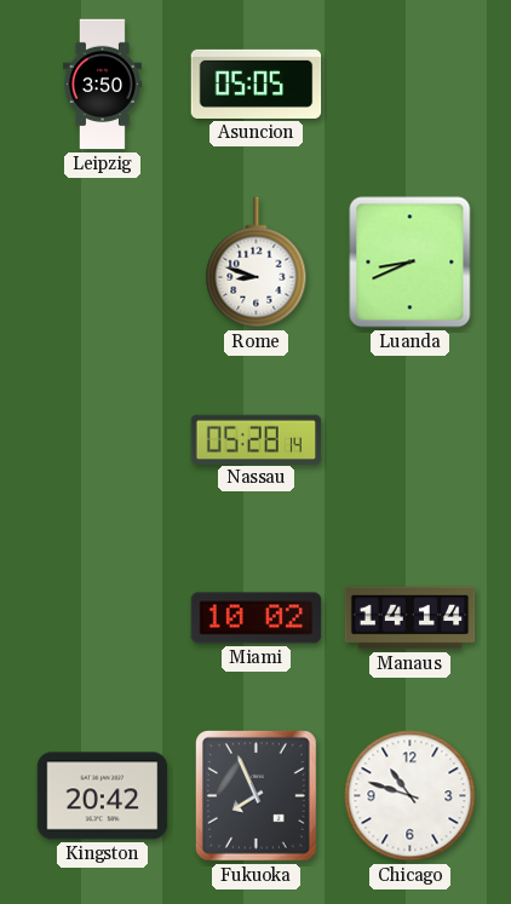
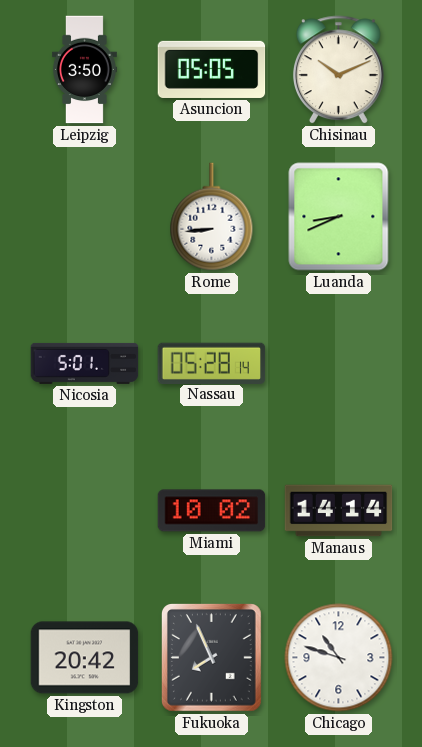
Chisinau: none -> 10:11
Rome: 8:48 -> 8:44
Nicosia: none -> 5:01
